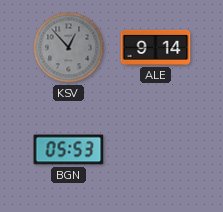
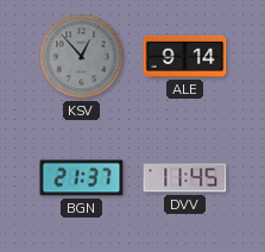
BGN: 05:53 -> 21:37
DVV: none -> 11:45
